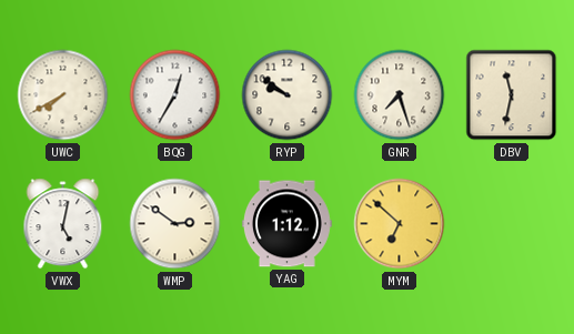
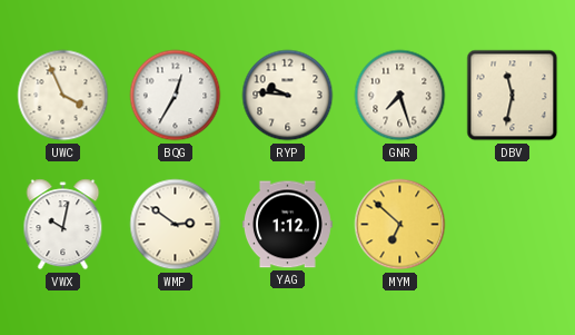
UWC: 7:40 -> 3:56
RYP: 9:51 -> 9:46
VWX: 5:02 -> 10:02
